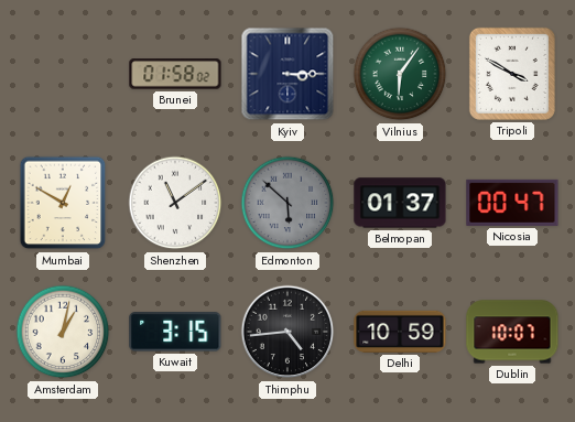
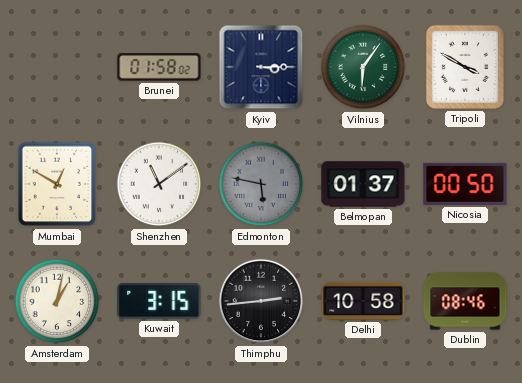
Edmonton: 5:52 -> 5:47
Nicosia: 00:47 -> 00:50
Thimphu: 4:44 -> 2:44
Delhi: 10:59 -> 10:58
Dublin: 10:07 -> 08:46
